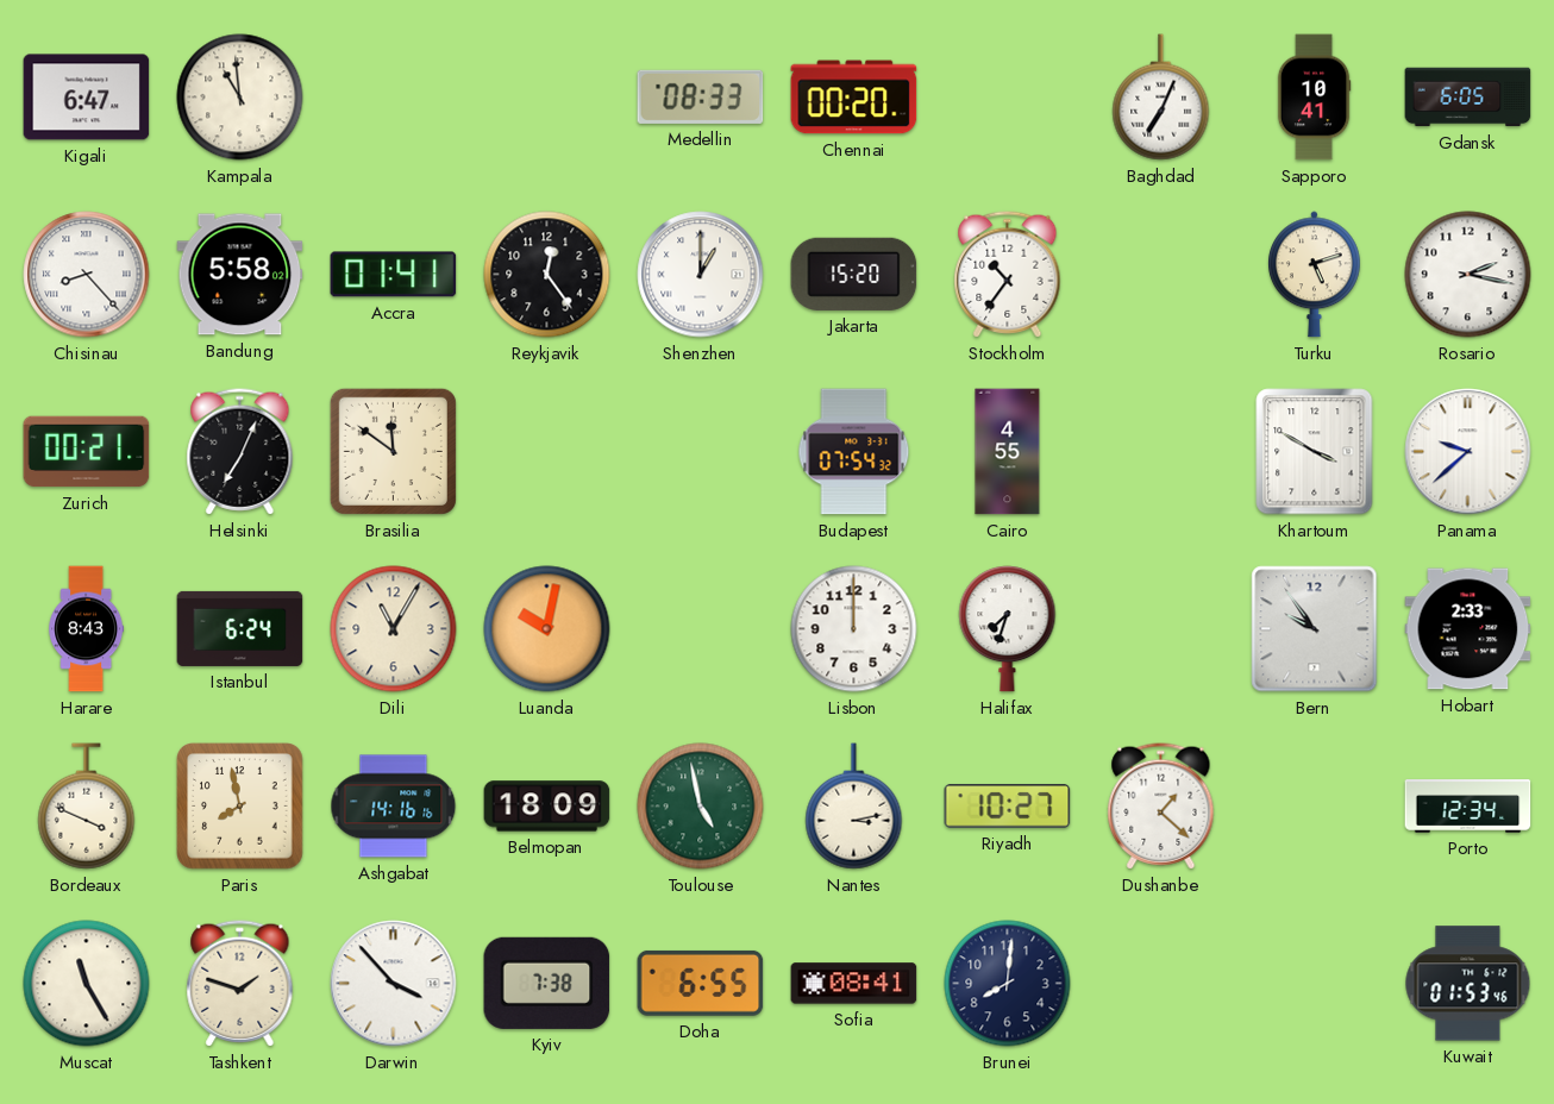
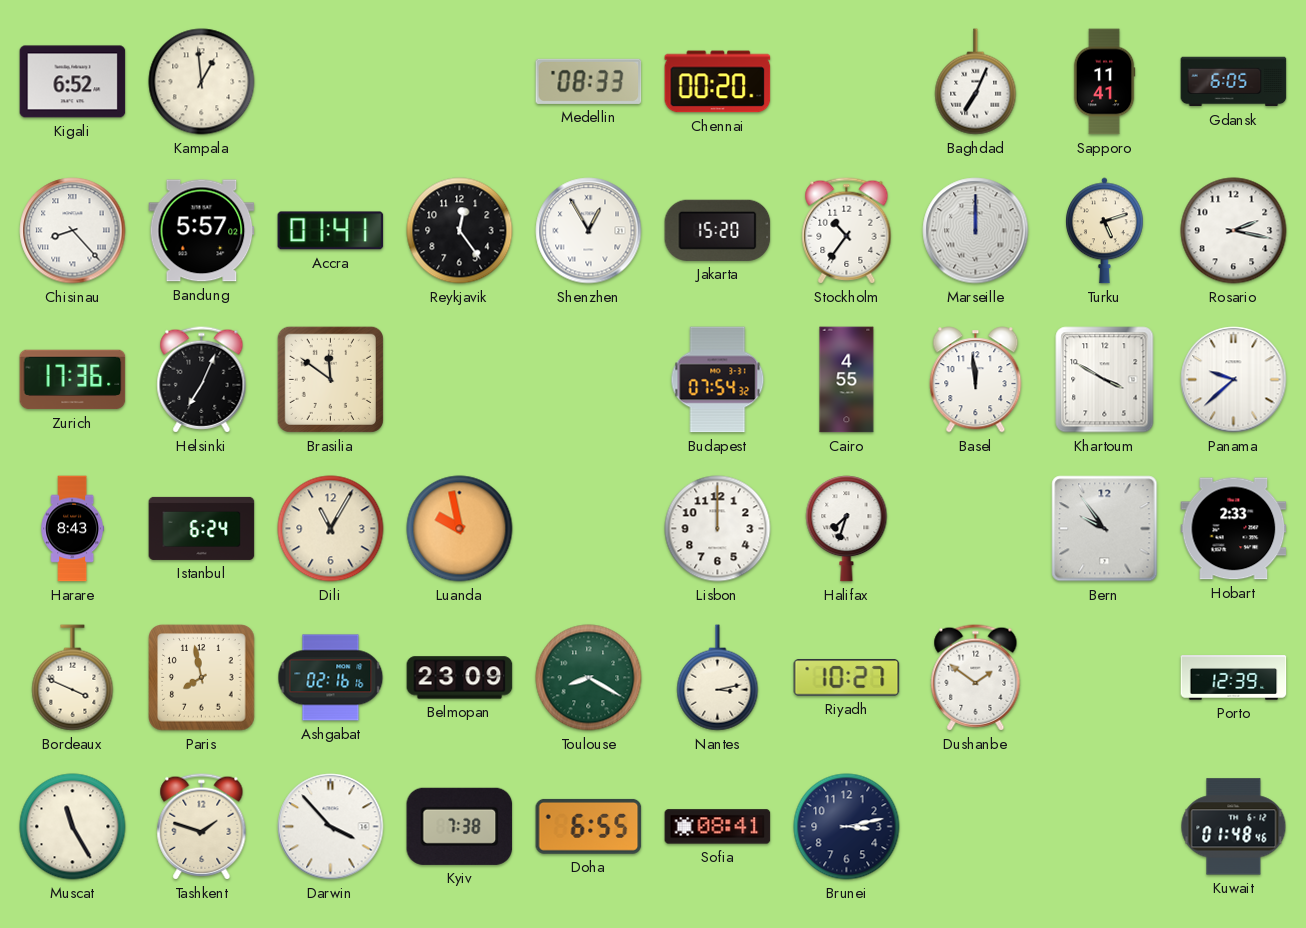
Kigali: 6:47 -> 6:52
Kampala: 10:59 -> 12:59
Sapporo: 10:41 -> 11:41
Bandung: 5:58 -> 5:57
Shenzhen: 1:00 -> 12:55
Marseille: none -> 12:00
Zurich: 00:21 -> 17:36
Basel: none -> 11:59
Luanda: 10:02 -> 9:58
Ashgabat: 14:16 -> 02:16
Belmopan: 18:09 -> 23:09
Toulouse: 4:58 -> 8:20
Dushanbe: 1:22 -> 1:51
Porto: 12:34 -> 12:39
Brunei: 8:01 -> 3:13
Kuwait: 01:53 -> 01:48
